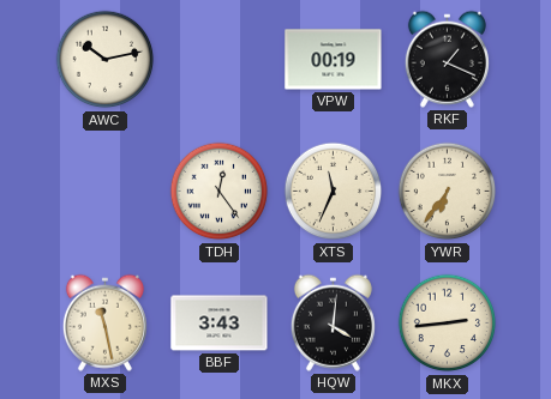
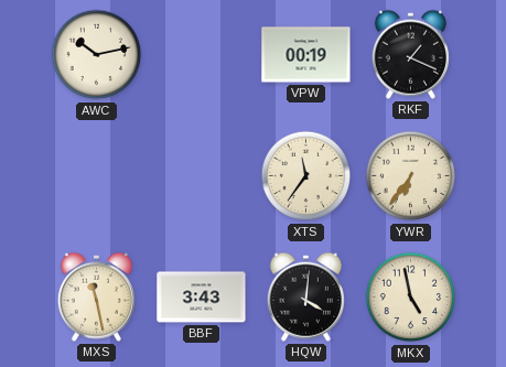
TDH: 12:24 -> none
XTS: 11:34 -> 11:36
MKX: 2:44 -> 4:58
